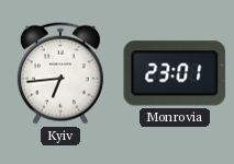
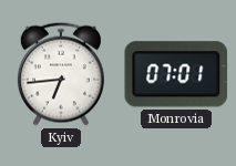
Monrovia: 23:01 -> 07:01
